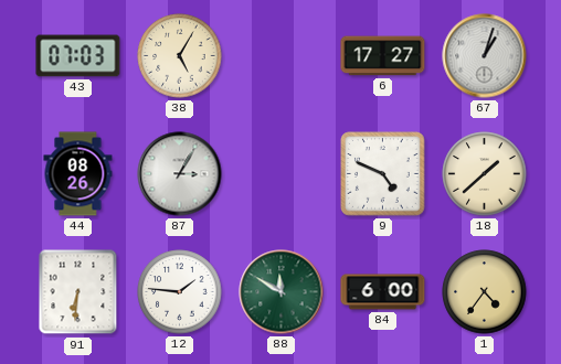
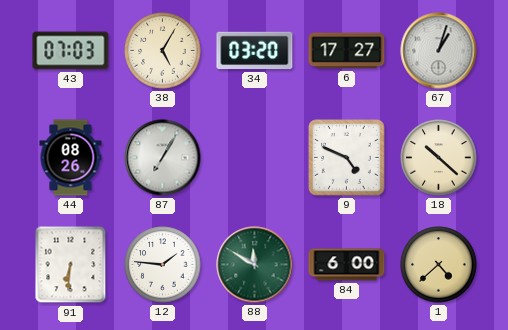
34: none -> 03:20
87: 3:05 -> 7:05
18: 1:38 -> 10:22
1: 4:36 -> 4:38
